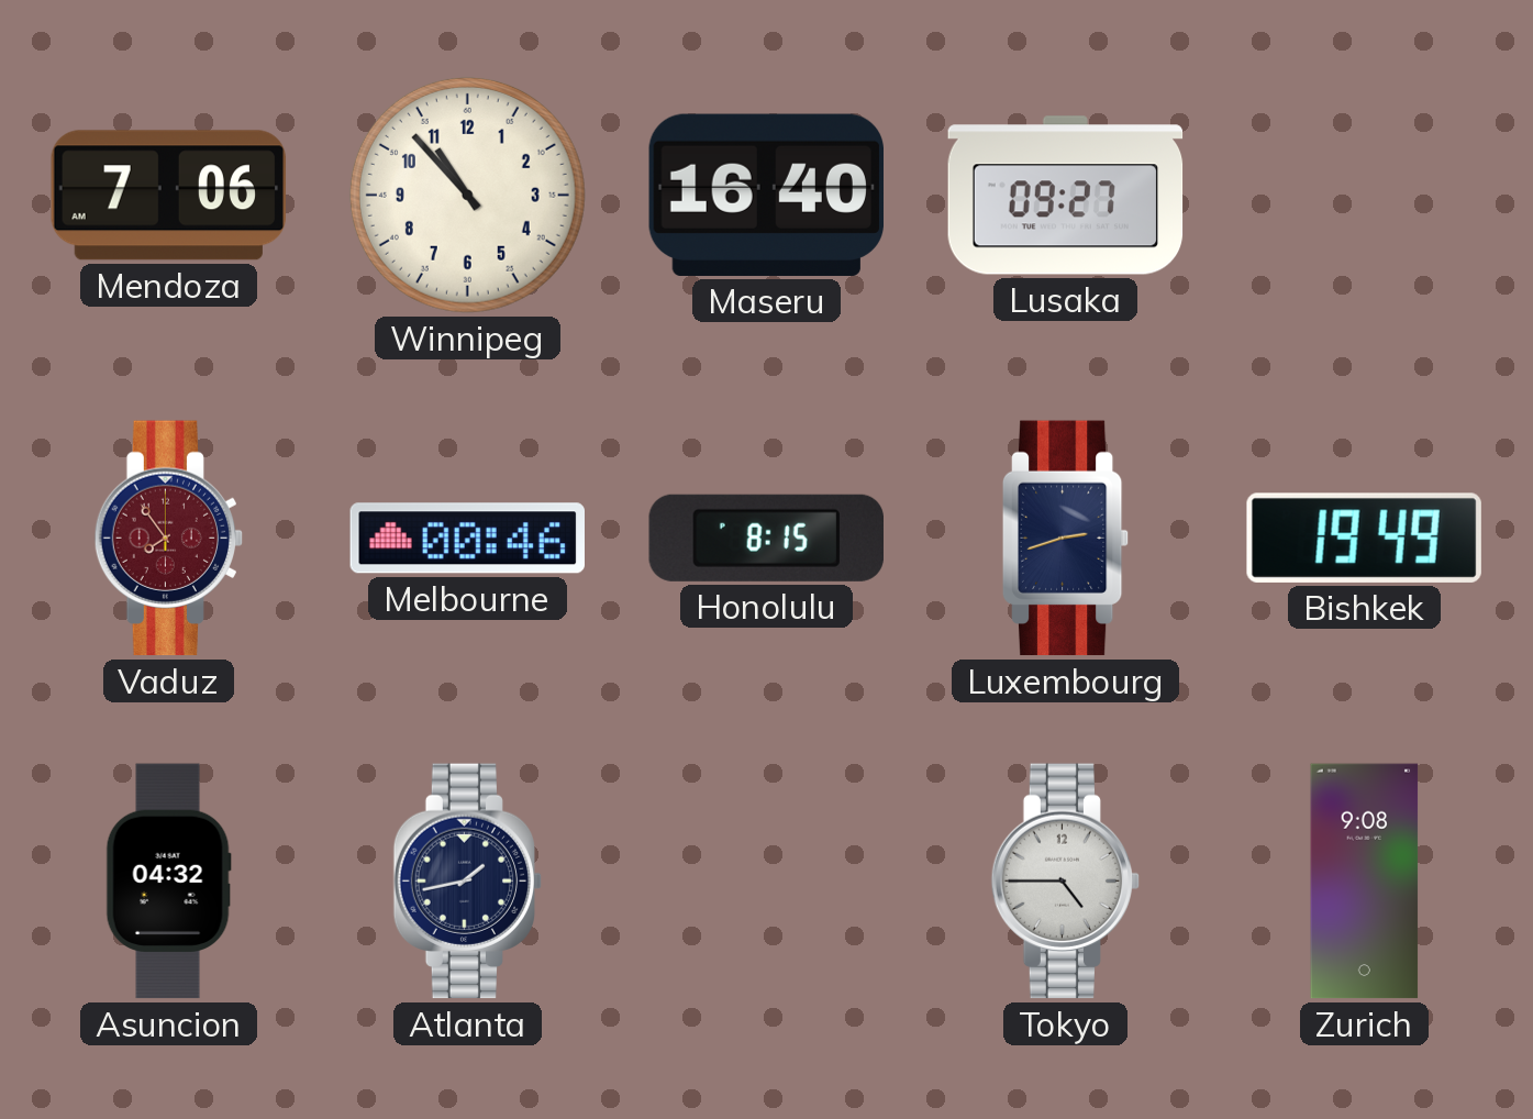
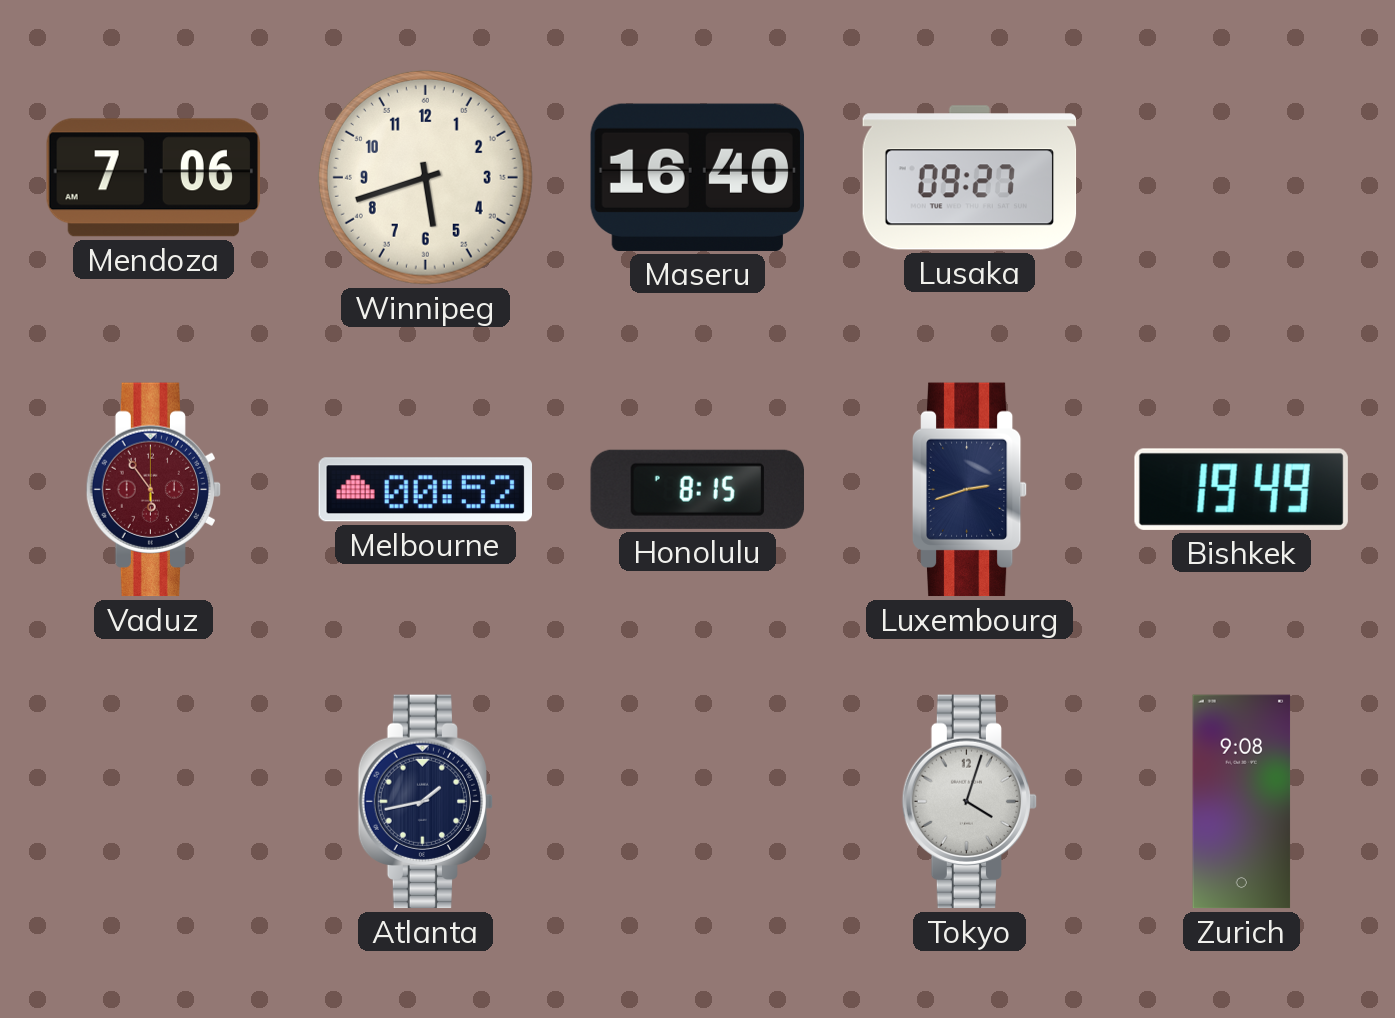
Winnipeg: 10:53 -> 5:42
Vaduz: 7:54 -> 5:54
Melbourne: 00:46 -> 00:52
Asuncion: 04:32 -> none
Tokyo: 4:45 -> 4:03
